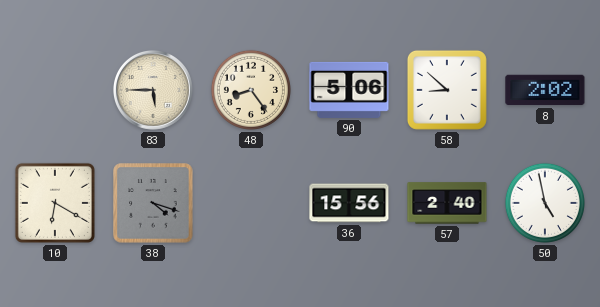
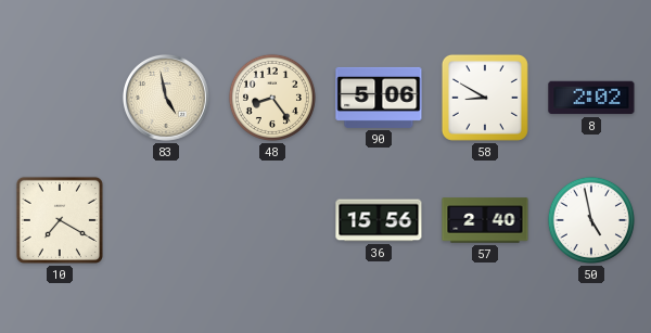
83: 5:45 -> 4:58
58: 8:52 -> 8:50
10: 6:20 -> 7:20
38: 4:18 -> none
